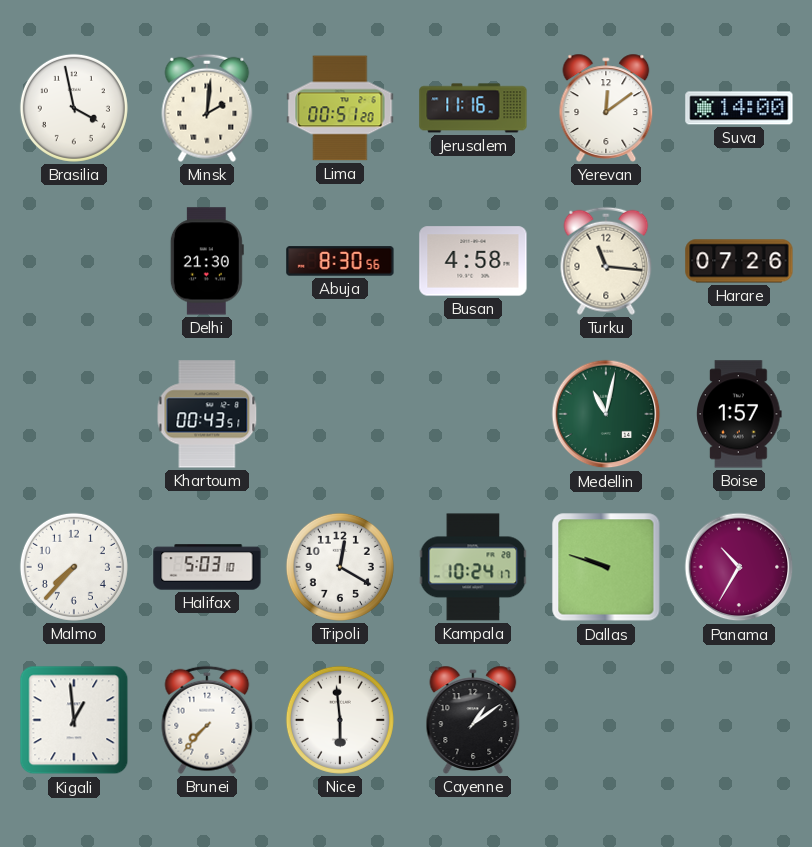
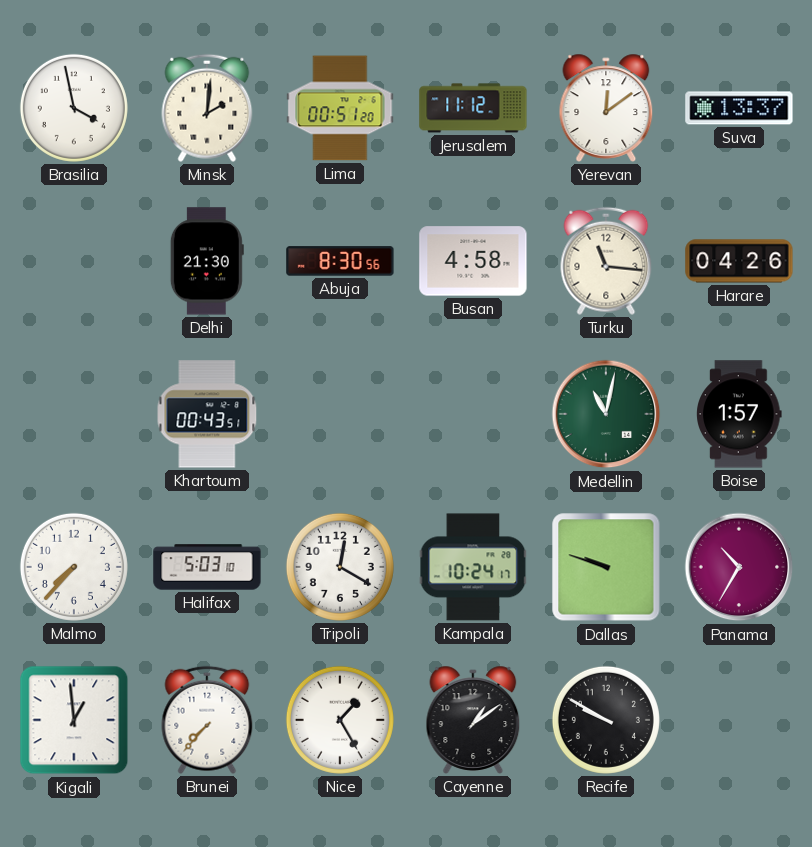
Jerusalem: 11:16 -> 11:12
Suva: 14:00 -> 13:37
Harare: 07:26 -> 04:26
Nice: 5:59 -> 1:25
Recife: none -> 9:50
